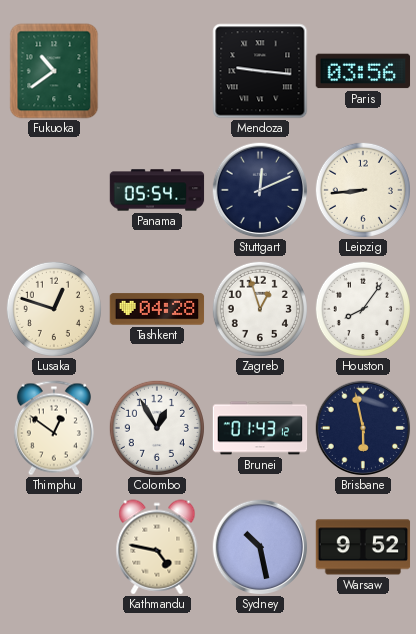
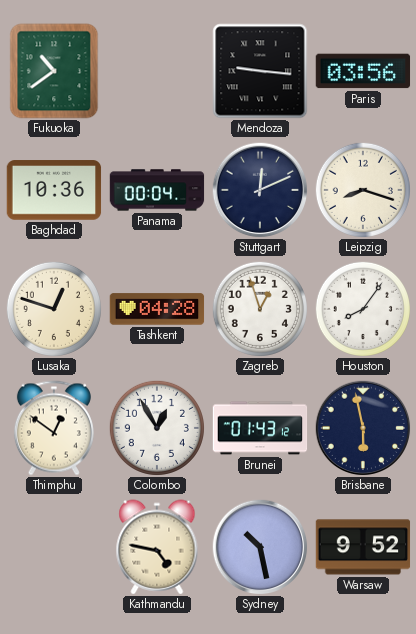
Baghdad: none -> 10:36
Panama: 05:54 -> 00:04
Leipzig: 8:44 -> 8:18
